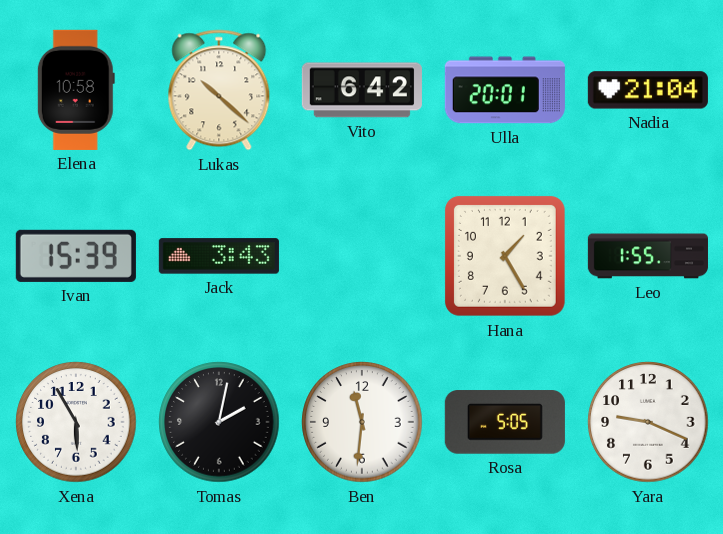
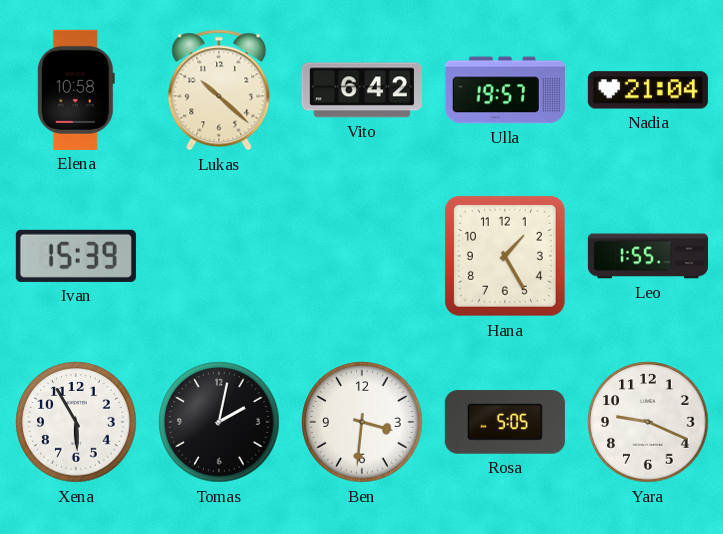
Ulla: 20:01 -> 19:57
Jack: 3:43 -> none
Ben: 11:31 -> 3:31
